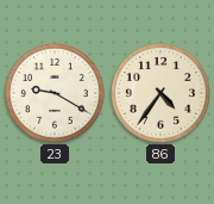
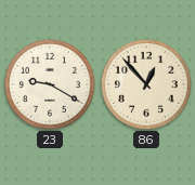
86: 4:36 -> 12:53
